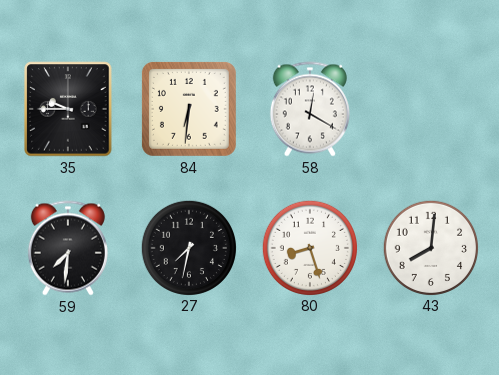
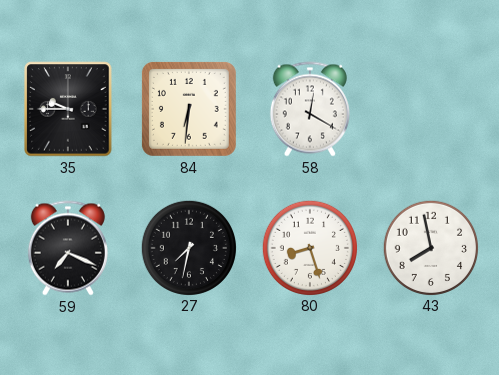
59: 7:31 -> 7:19
43: 8:01 -> 7:58
